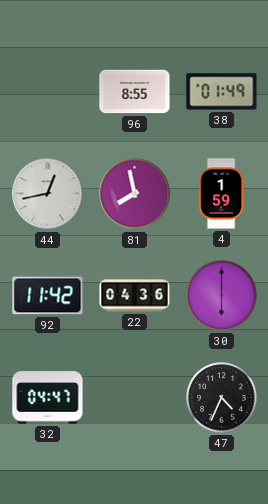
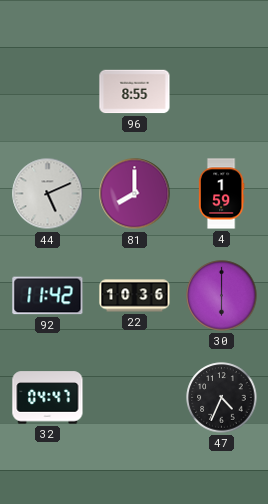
38: 01:49 -> none
44: 12:43 -> 5:11
81: 7:58 -> 8:00
22: 04:36 -> 10:36
